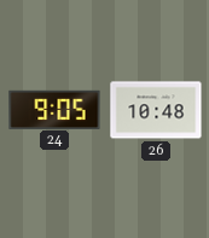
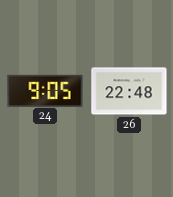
26: 10:48 -> 22:48
